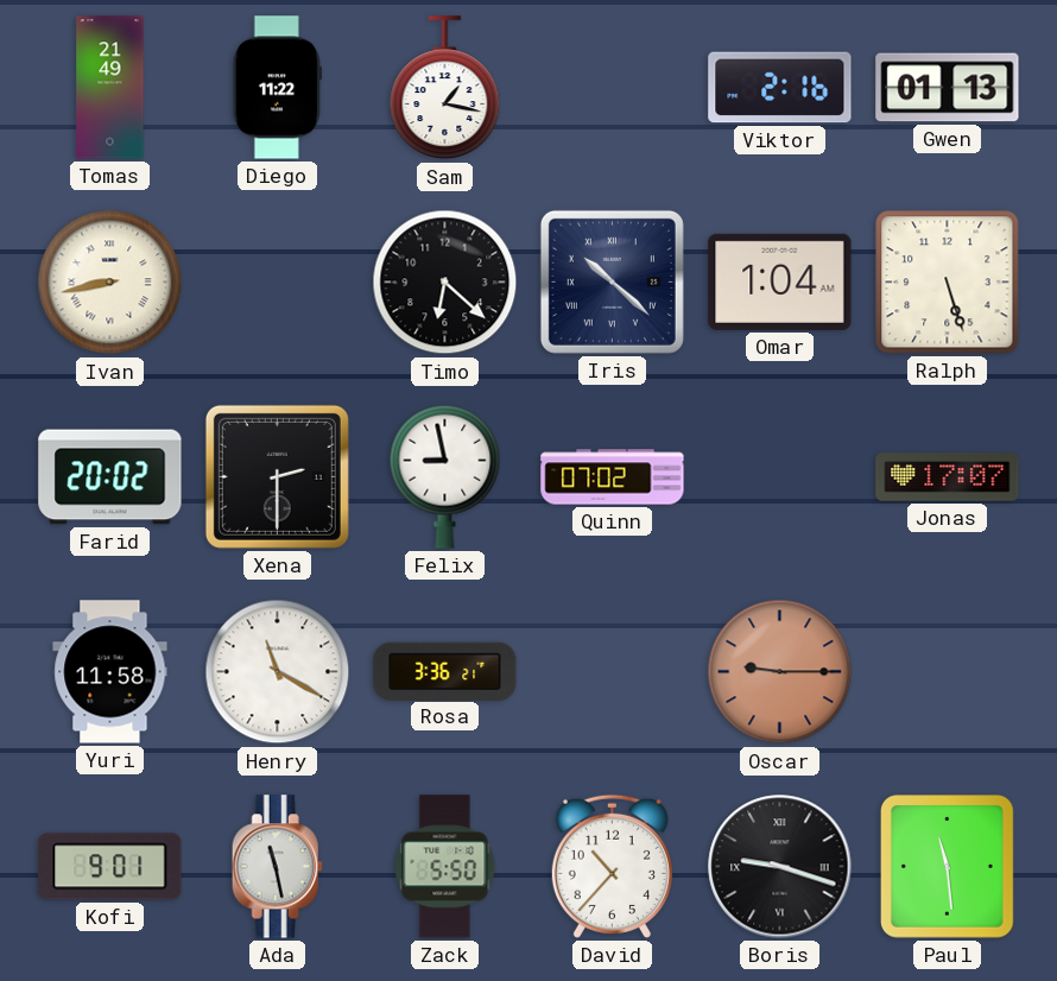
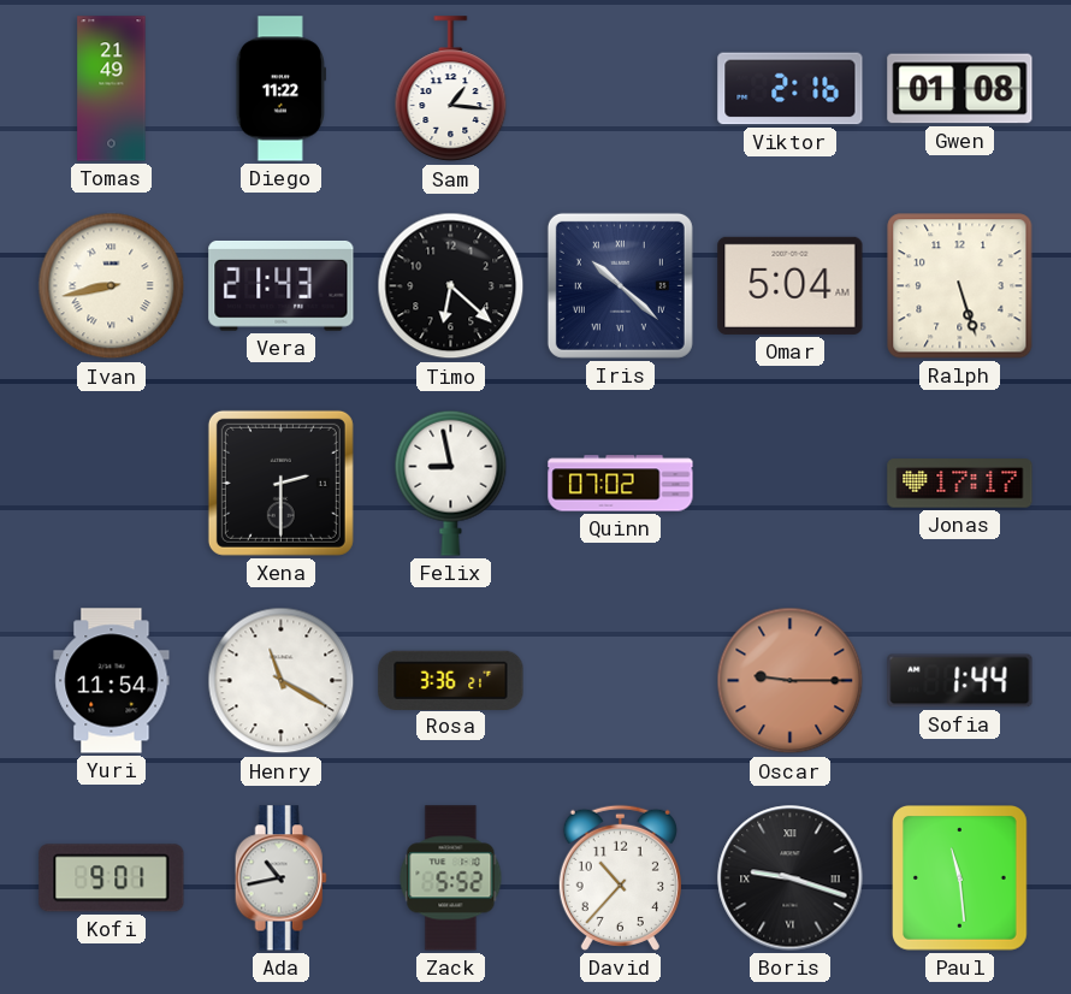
Sam: 1:17 -> 1:16
Gwen: 01:13 -> 01:08
Vera: none -> 21:43
Omar: 1:04 -> 5:04
Farid: 20:02 -> none
Jonas: 17:07 -> 17:17
Yuri: 11:58 -> 11:54
Sofia: none -> 1:44
Ada: 11:28 -> 10:43
Zack: 5:50 -> 5:52
